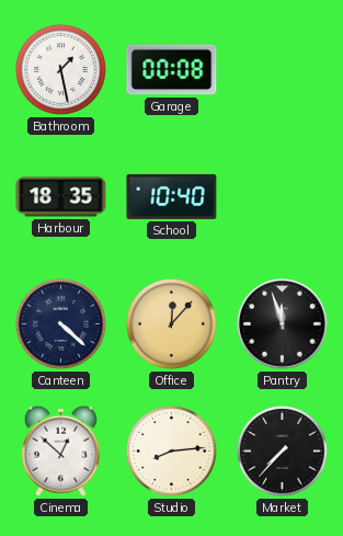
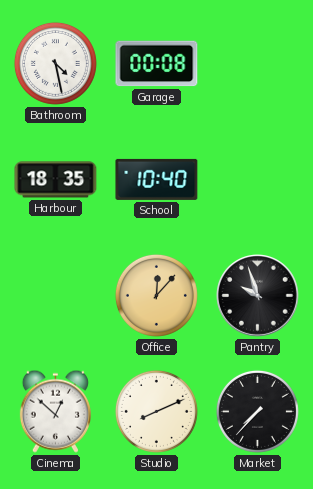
Bathroom: 1:28 -> 4:28
Canteen: 4:22 -> none
Pantry: 11:57 -> 9:57
Studio: 8:14 -> 8:11
